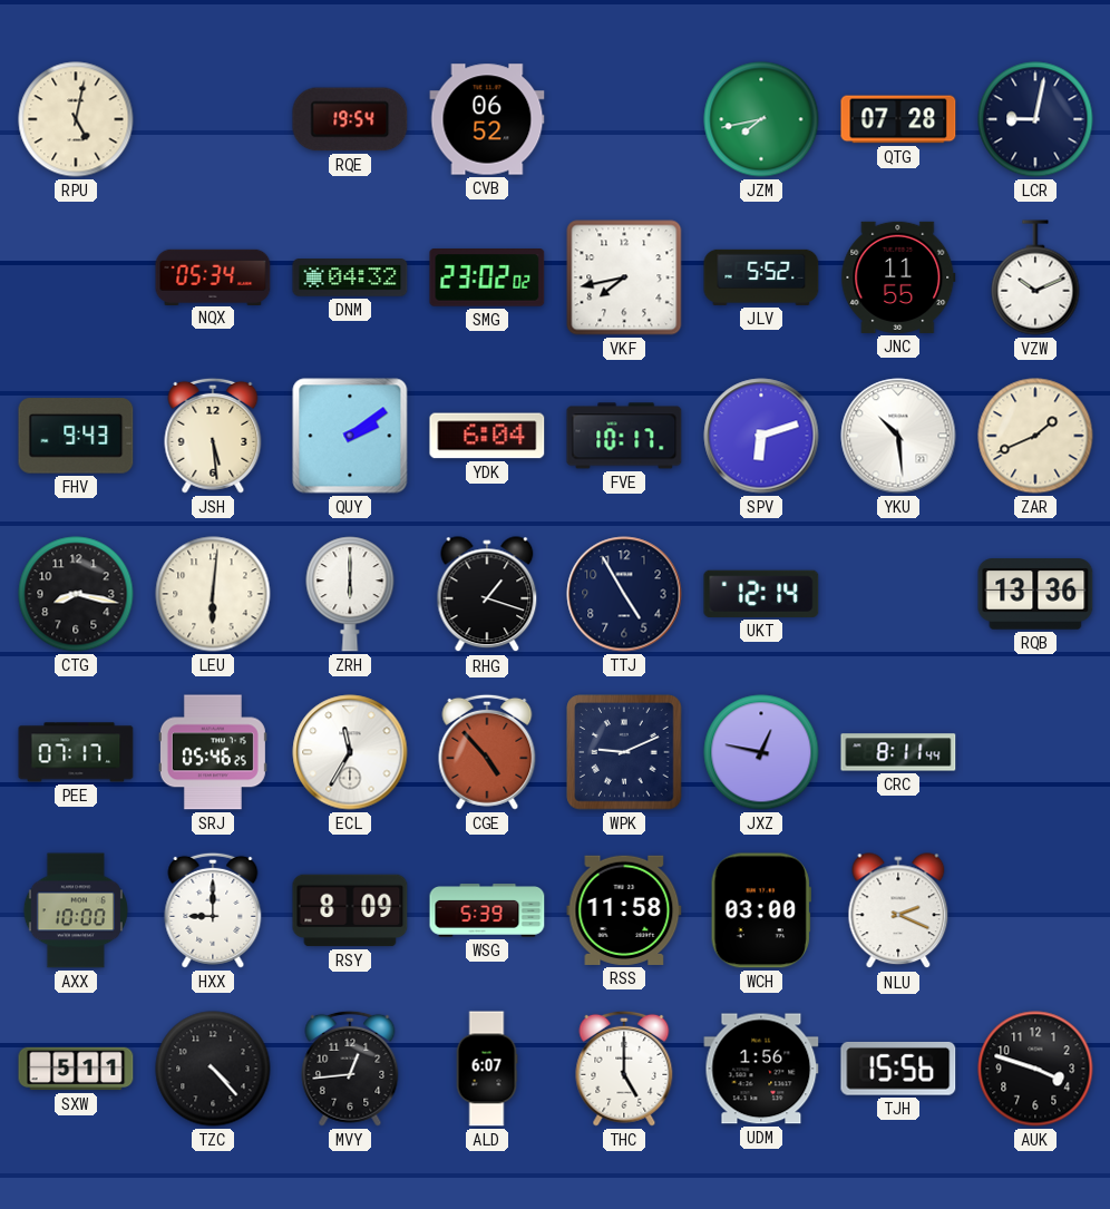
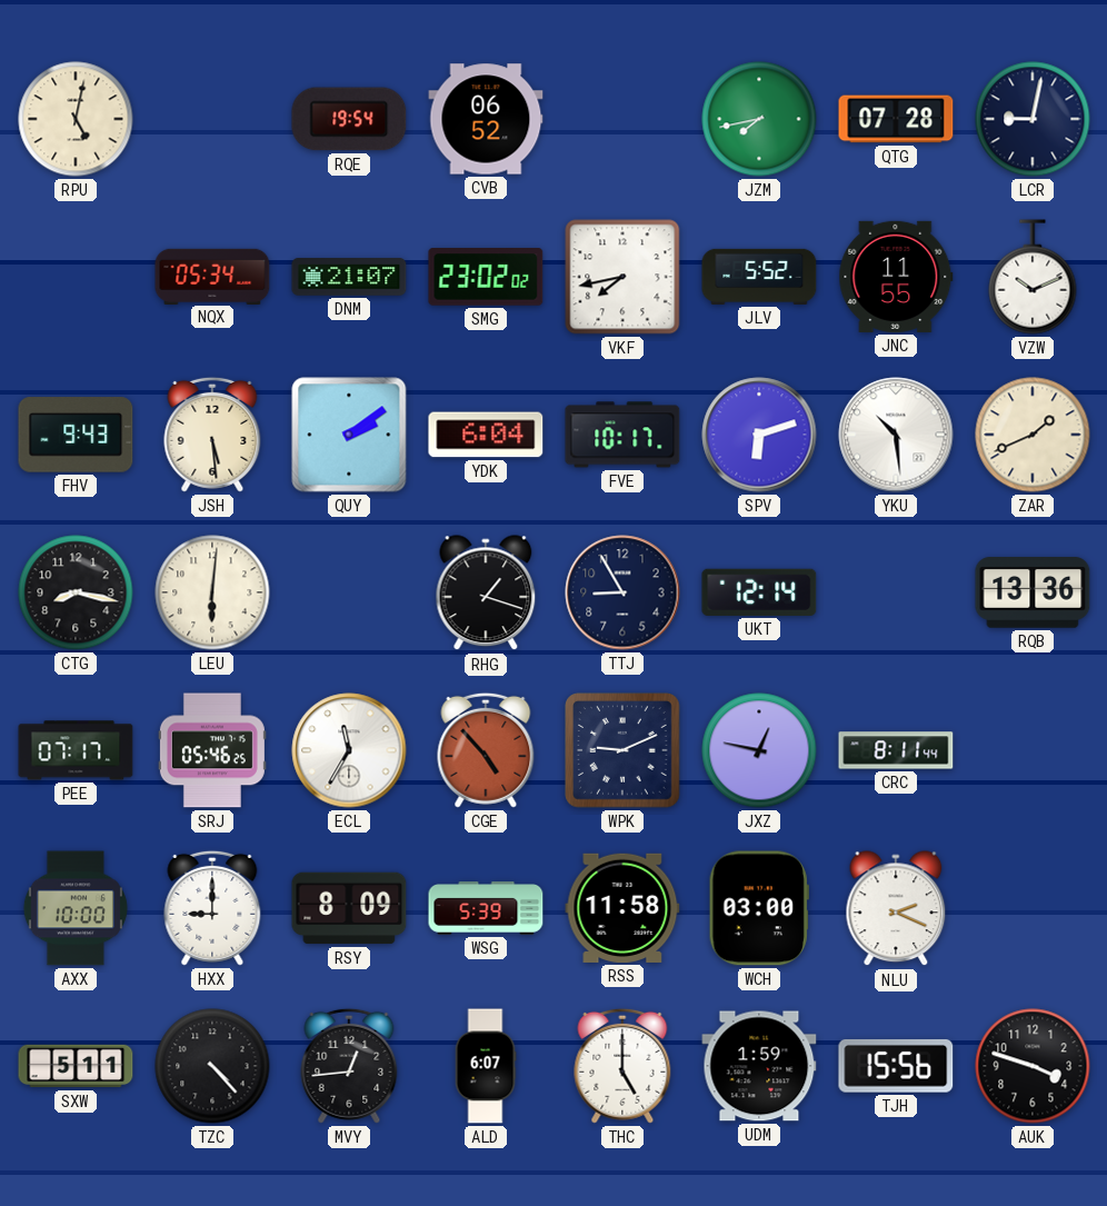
DNM: 04:32 -> 21:07
ZRH: 6:00 -> none
TTJ: 4:55 -> 8:55
UDM: 1:56 -> 1:59
